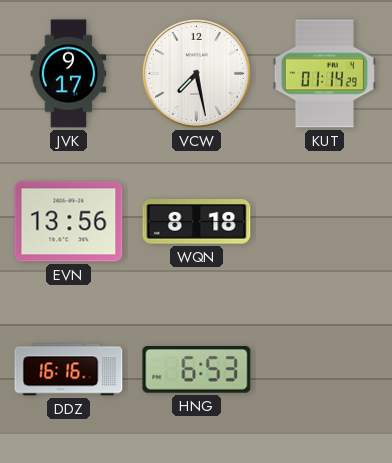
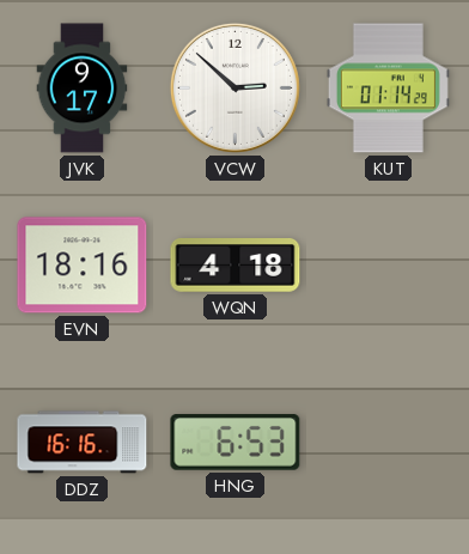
VCW: 7:28 -> 2:52
EVN: 13:56 -> 18:16
WQN: 8:18 -> 4:18
